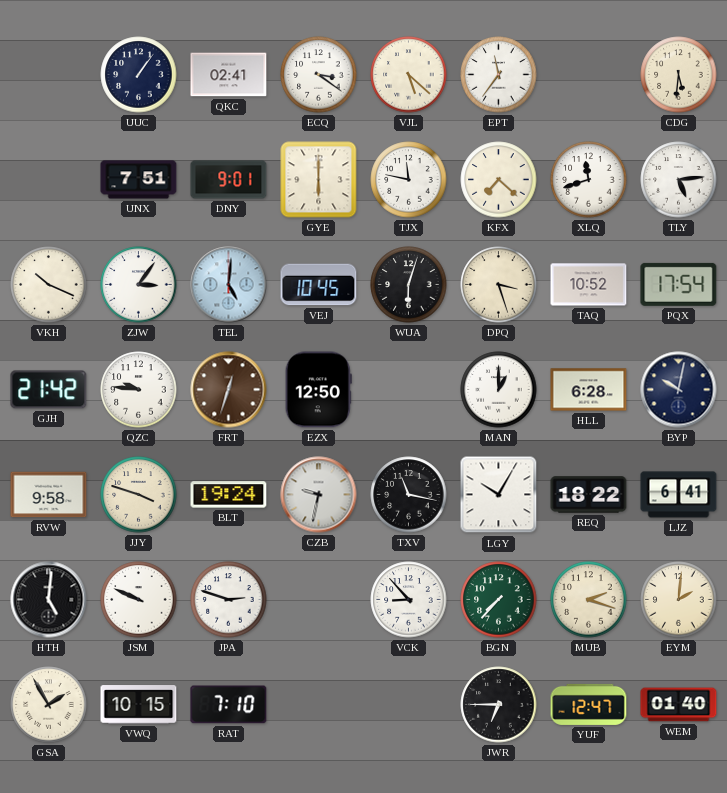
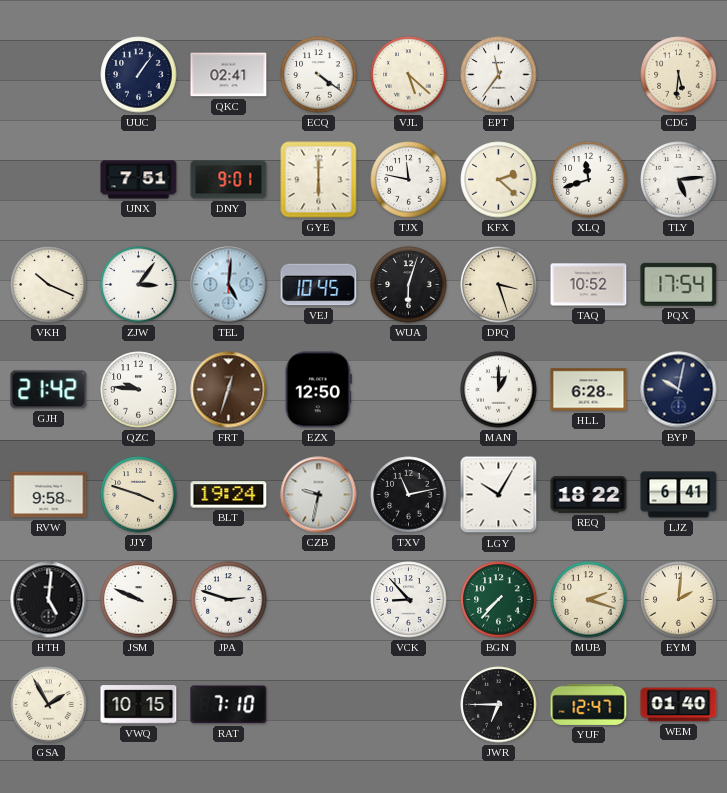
ECQ: 3:21 -> 4:21
KFX: 7:22 -> 2:22
TXV: 11:17 -> 11:13
